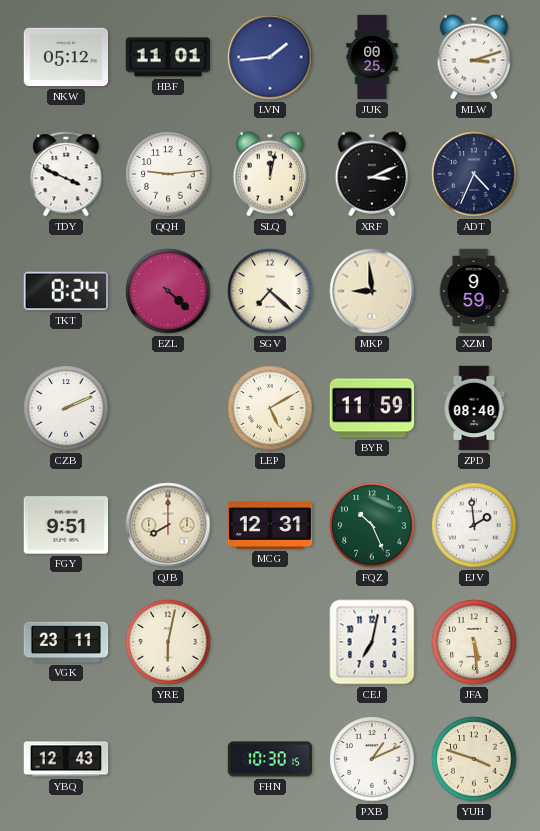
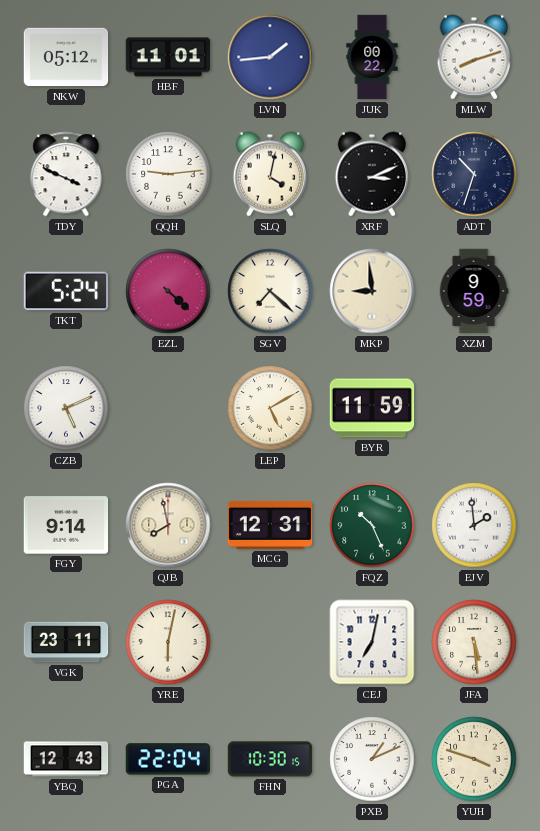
JUK: 00:25 -> 00:22
MLW: 3:12 -> 8:12
SLQ: 12:02 -> 4:02
ADT: 4:34 -> 10:33
TKT: 8:24 -> 5:24
CZB: 2:11 -> 5:11
ZPD: 08:40 -> none
FGY: 9:51 -> 9:14
QJB: 8:00 -> 7:58
PGA: none -> 22:04
